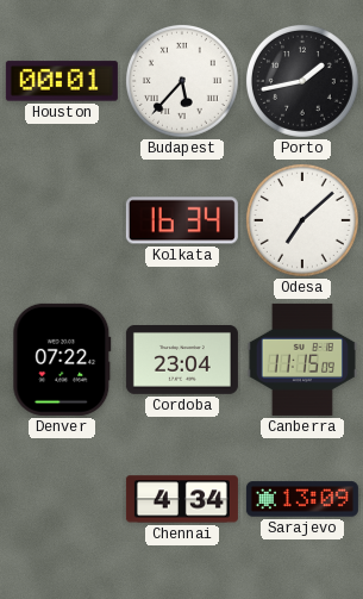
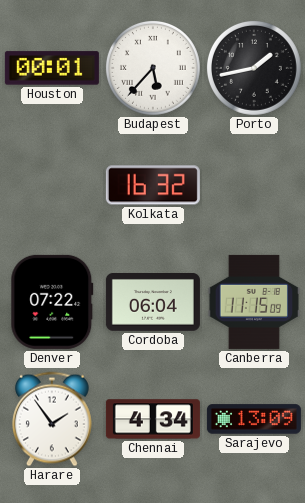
Kolkata: 16:34 -> 16:32
Odesa: 7:08 -> none
Cordoba: 23:04 -> 06:04
Harare: none -> 1:54
